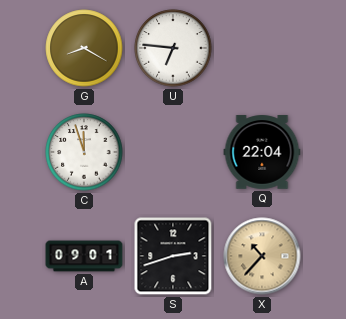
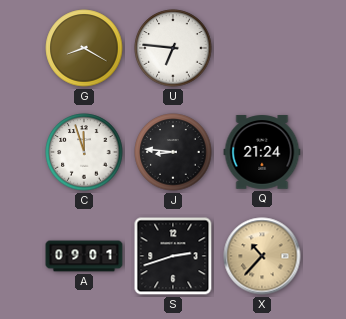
J: none -> 8:46
Q: 22:04 -> 21:24
